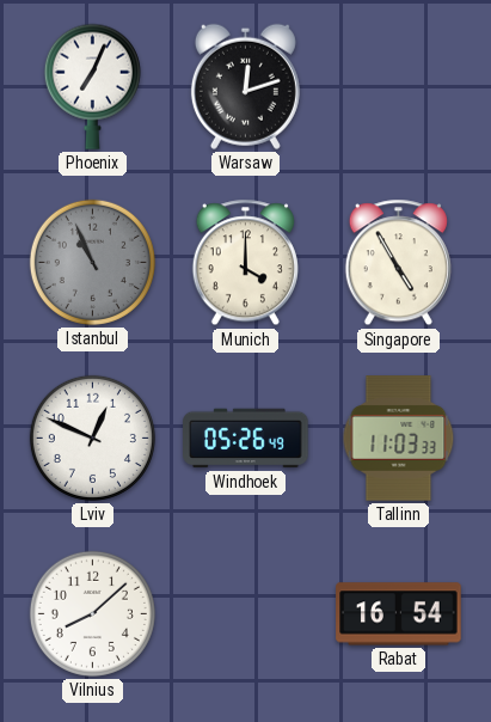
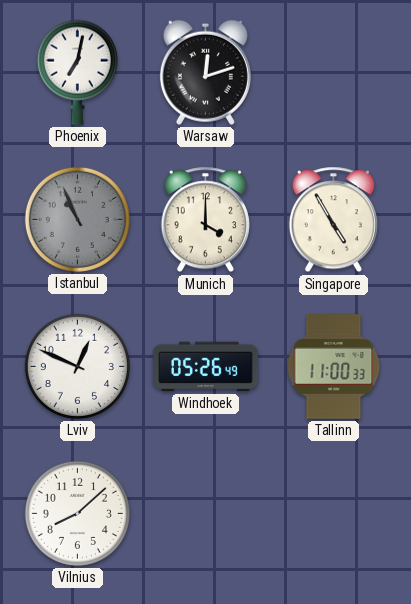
Phoenix: 7:04 -> 7:02
Tallinn: 11:03 -> 11:00
Rabat: 16:54 -> none
